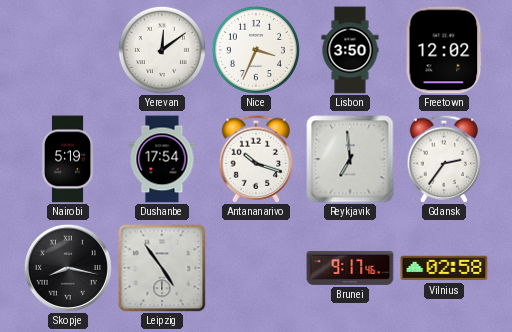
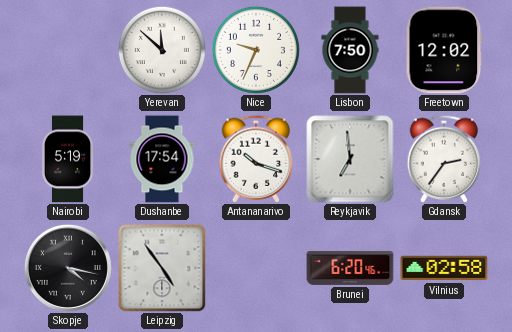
Yerevan: 12:09 -> 11:52
Nice: 3:34 -> 9:34
Lisbon: 3:50 -> 7:50
Skopje: 8:17 -> 4:17
Brunei: 9:17 -> 6:20
